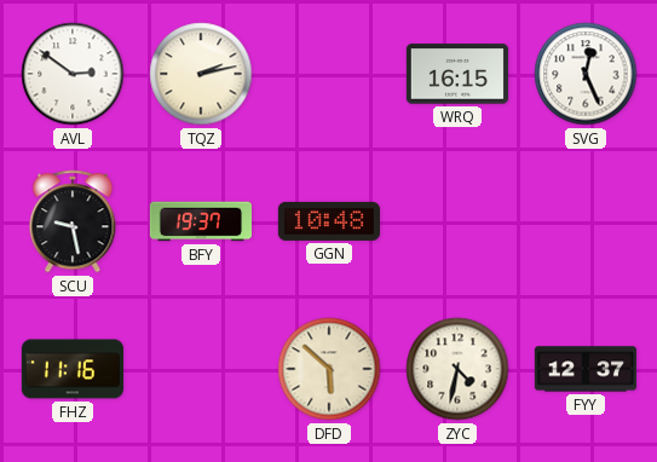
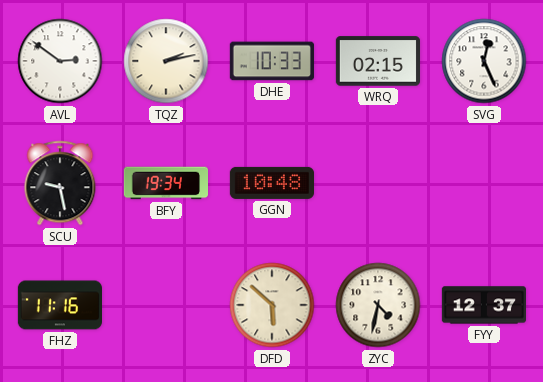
DHE: none -> 10:33
WRQ: 16:15 -> 02:15
BFY: 19:37 -> 19:34
